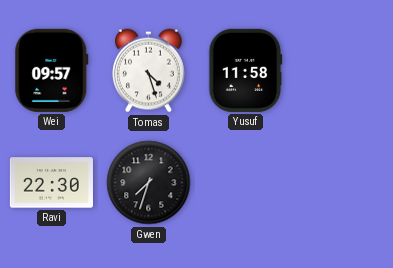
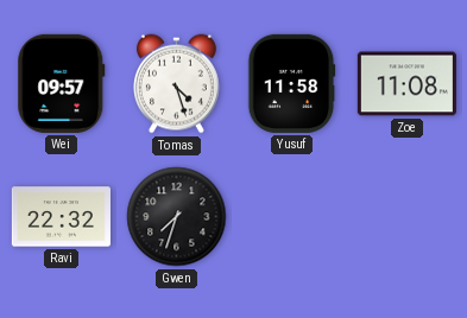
Zoe: none -> 11:08
Ravi: 22:30 -> 22:32
